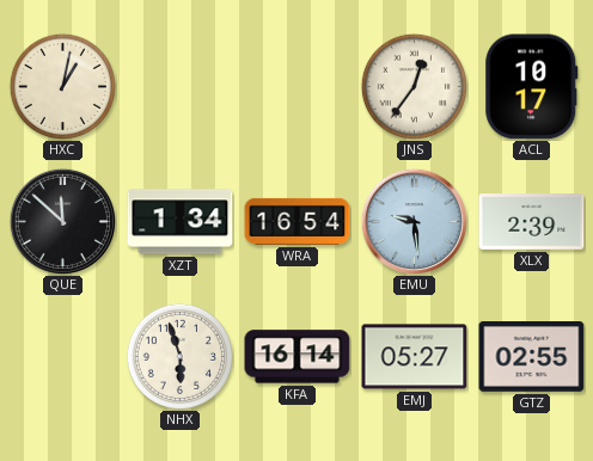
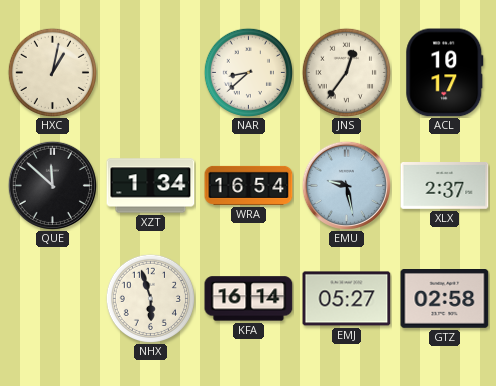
NAR: none -> 8:38
EMU: 9:29 -> 9:28
XLX: 2:39 -> 2:37
GTZ: 02:55 -> 02:58
